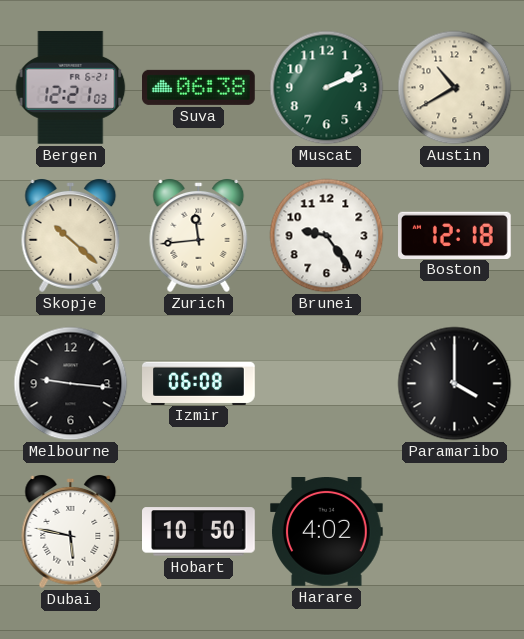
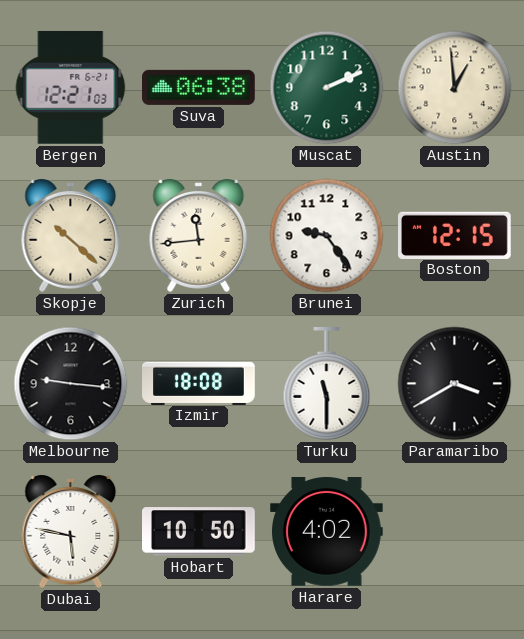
Austin: 10:40 -> 12:59
Boston: 12:18 -> 12:15
Izmir: 06:08 -> 18:08
Turku: none -> 11:30
Paramaribo: 4:00 -> 3:40
